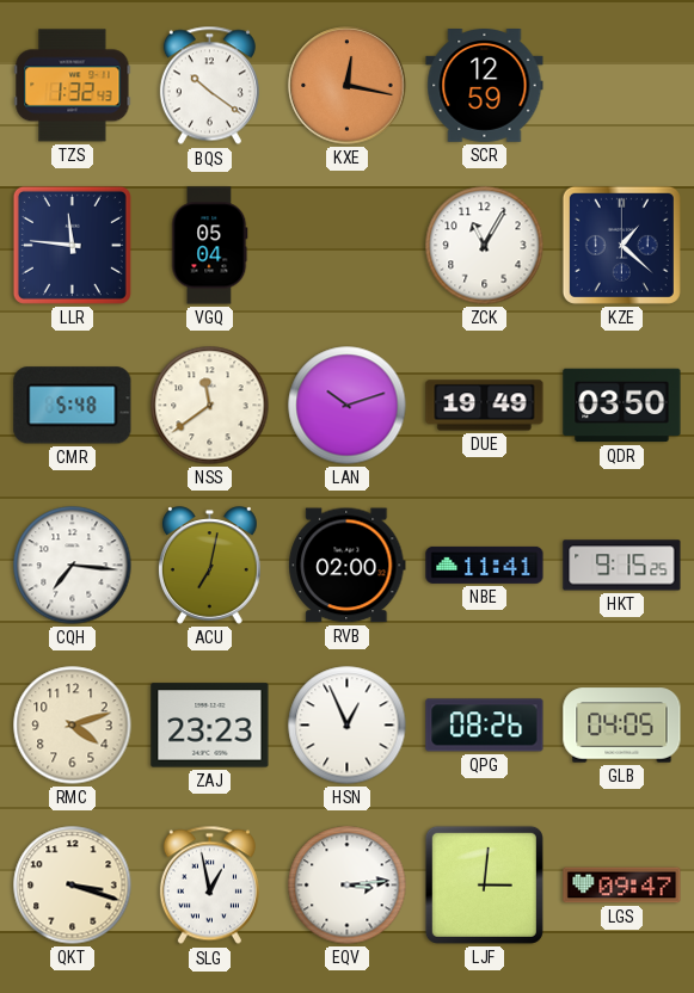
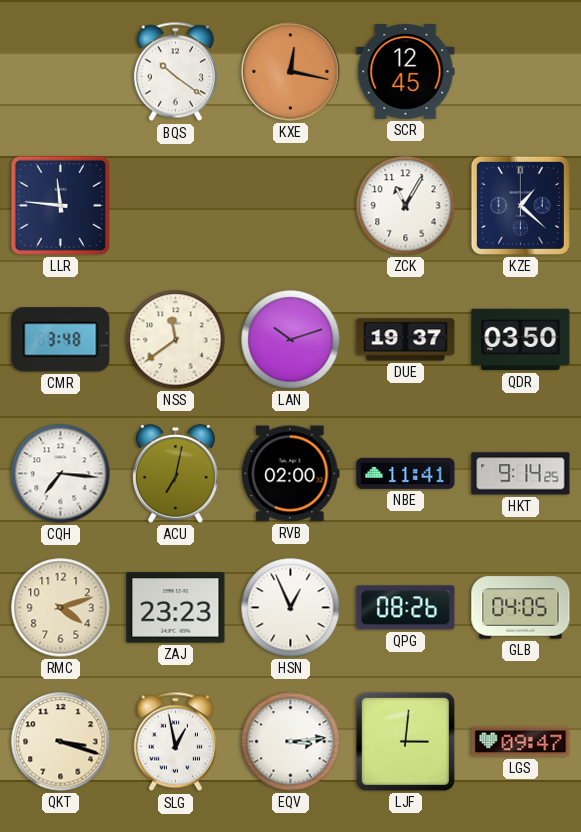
TZS: 1:32 -> none
SCR: 12:59 -> 12:45
VGQ: 05:04 -> none
CMR: 5:48 -> 3:48
DUE: 19:49 -> 19:37
HKT: 9:15 -> 9:14
